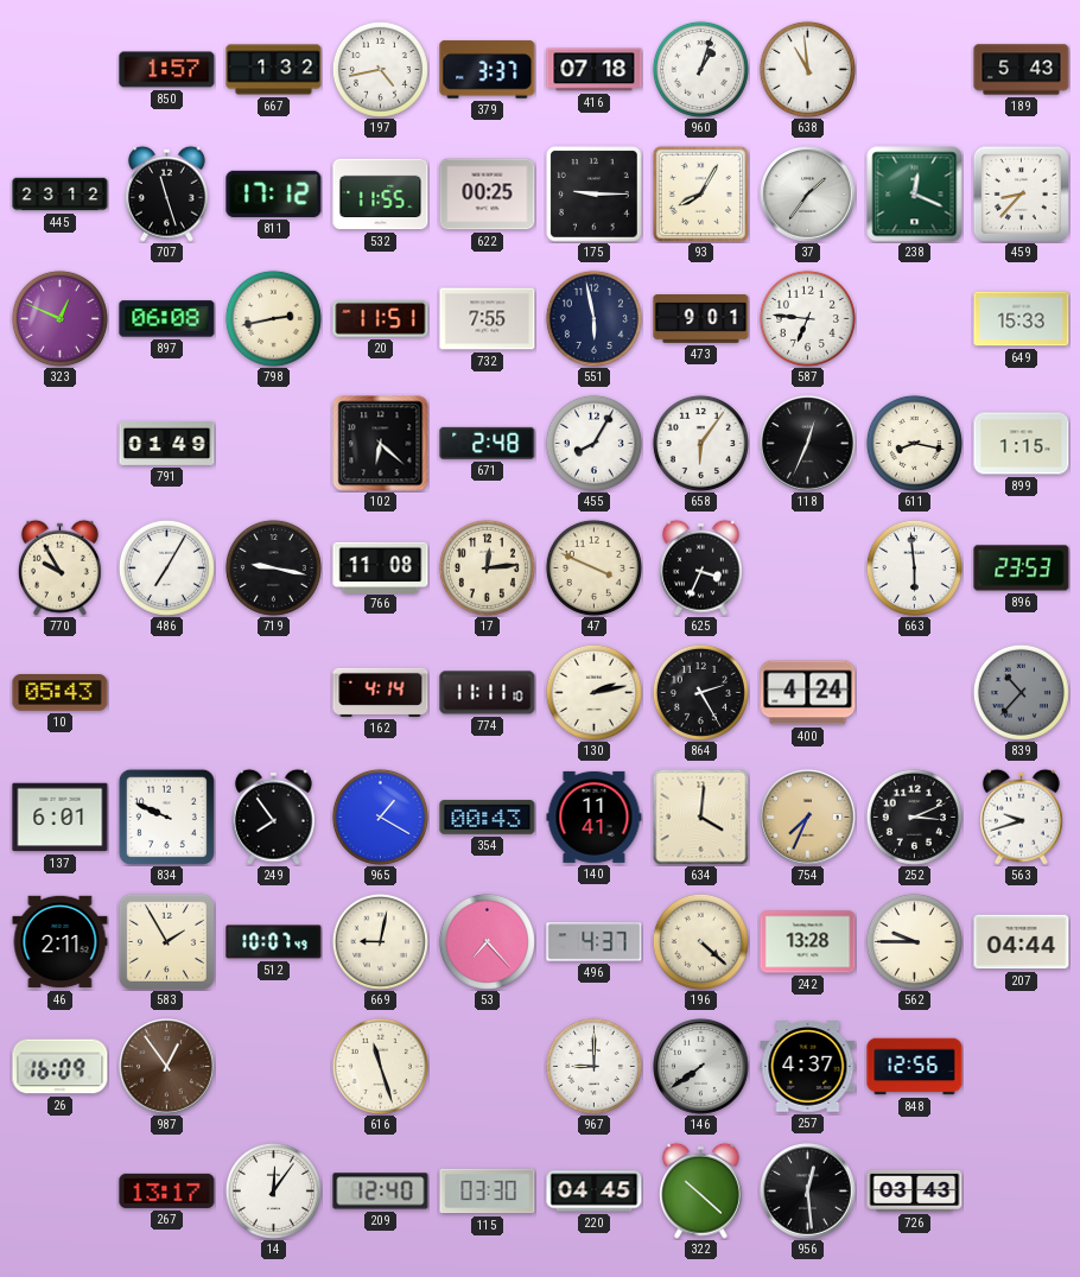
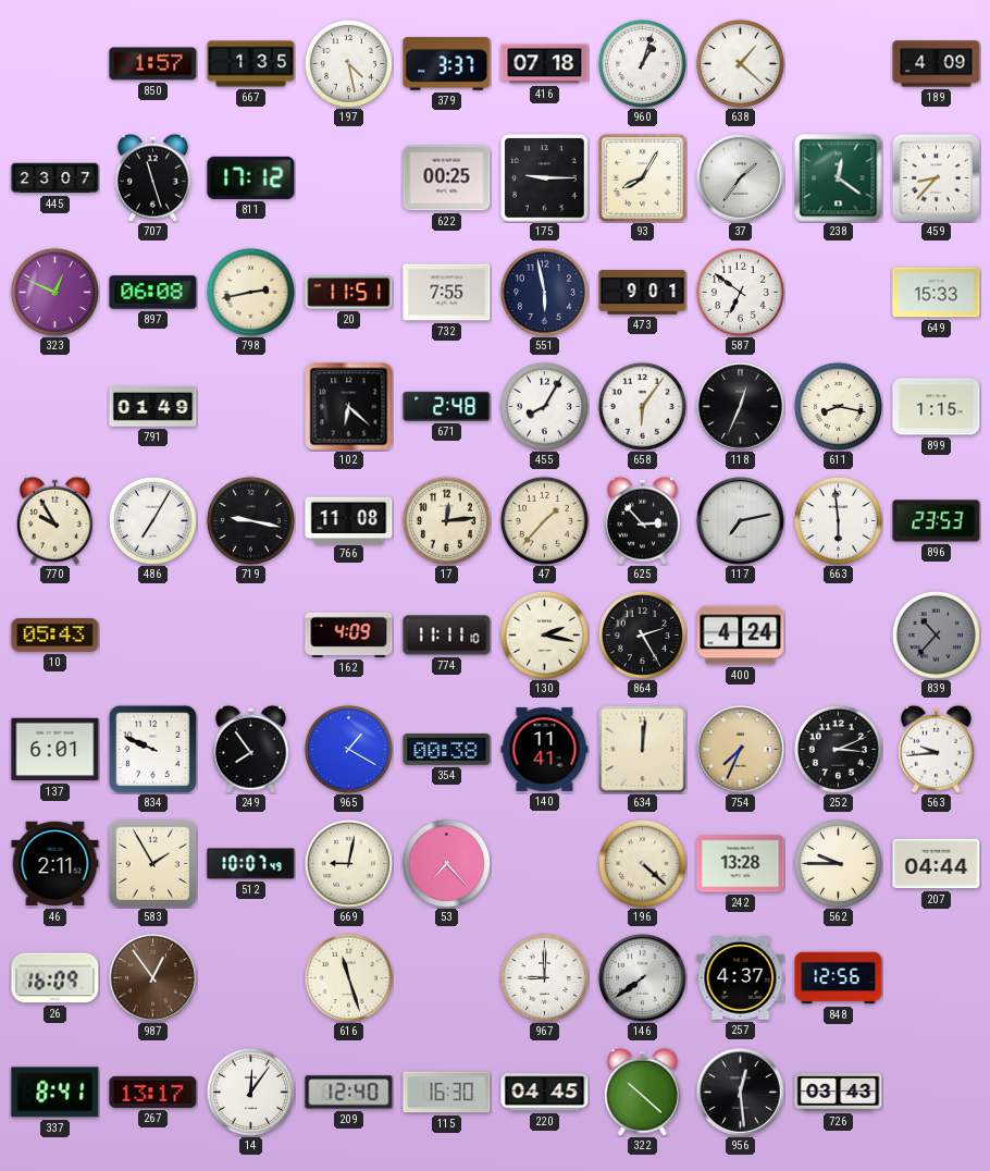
667: 1:32 -> 1:35
197: 4:43 -> 4:28
638: 10:59 -> 1:22
189: 5:43 -> 4:09
445: 23:12 -> 23:07
532: 11:55 -> none
238: 12:19 -> 12:21
587: 6:46 -> 6:51
47: 3:49 -> 1:37
625: 3:34 -> 2:53
117: none -> 7:13
162: 4:14 -> 4:09
130: 2:13 -> 2:17
354: 00:43 -> 00:38
634: 4:01 -> 12:01
563: 9:42 -> 9:44
496: 4:37 -> none
337: none -> 8:41
115: 03:30 -> 16:30
